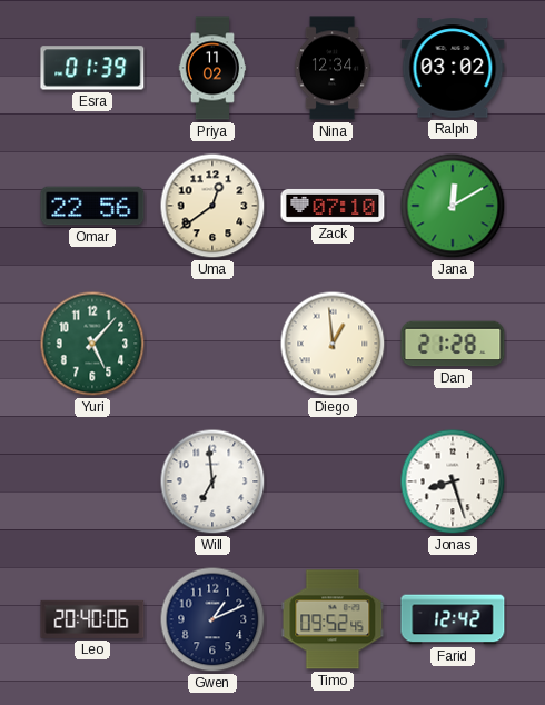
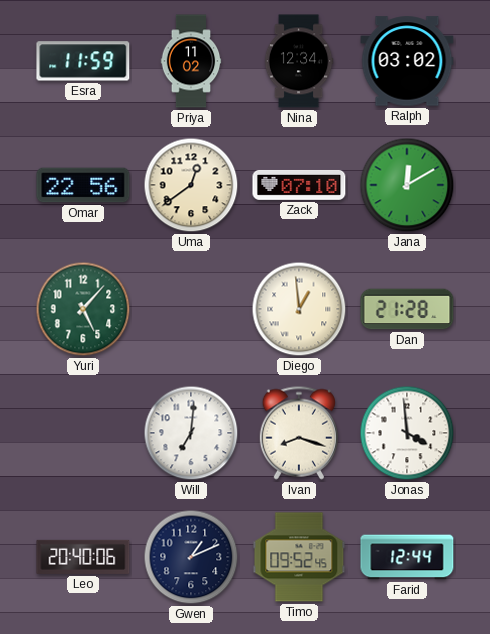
Esra: 01:39 -> 11:59
Will: 6:59 -> 7:01
Ivan: none -> 8:18
Jonas: 8:27 -> 3:59
Farid: 12:42 -> 12:44
